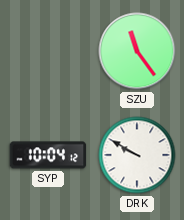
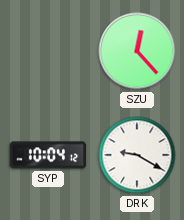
SZU: 11:24 -> 12:23
DRK: 9:50 -> 9:20
